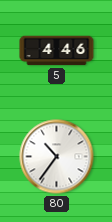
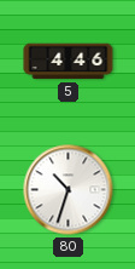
80: 10:36 -> 10:33
